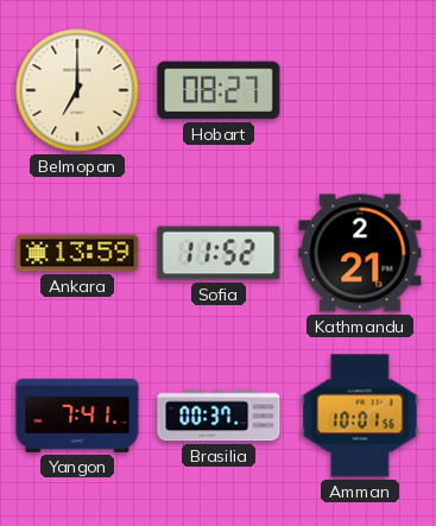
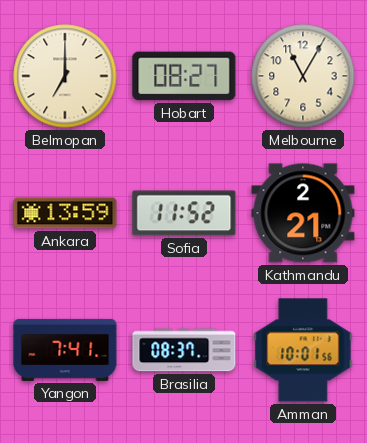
Melbourne: none -> 11:05
Brasilia: 00:37 -> 08:37
